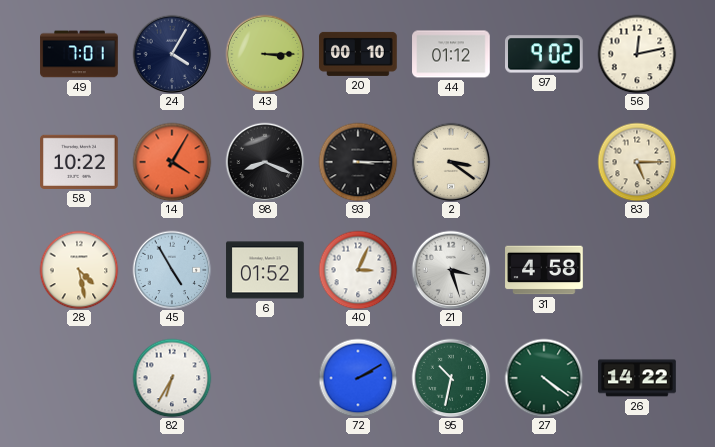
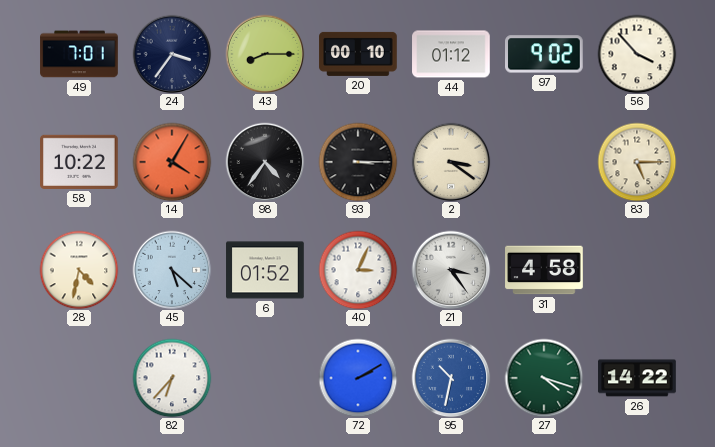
24: 4:05 -> 3:36
43: 3:15 -> 8:15
56: 12:13 -> 3:53
98: 8:19 -> 4:36
28: 4:28 -> 4:32
45: 4:55 -> 5:22
21: 3:27 -> 3:24
82: 6:35 -> 6:37
95 dial: green -> blue
27: 4:21 -> 4:18
